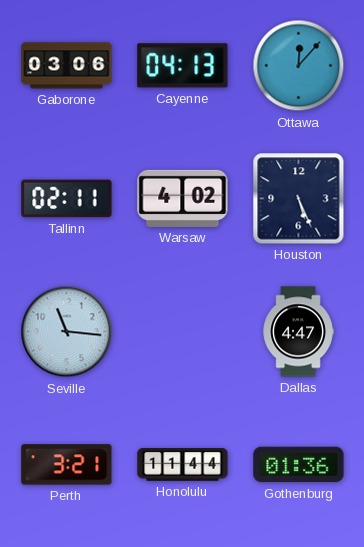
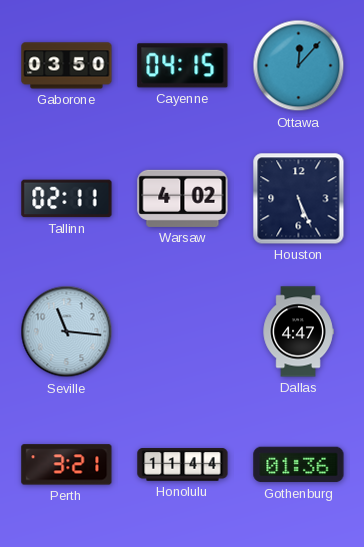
Gaborone: 03:06 -> 03:50
Cayenne: 04:13 -> 04:15
